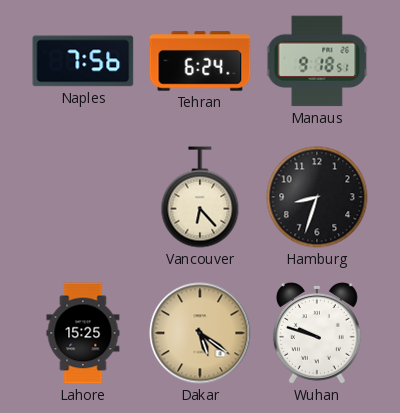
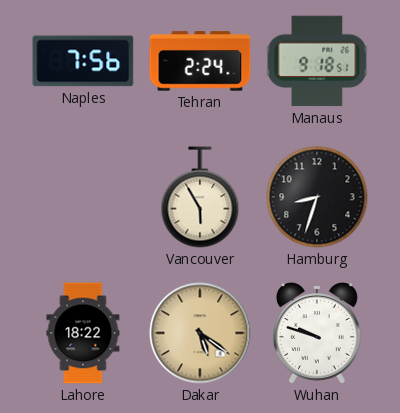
Tehran: 6:24 -> 2:24
Vancouver: 6:23 -> 5:55
Lahore: 15:25 -> 18:22
